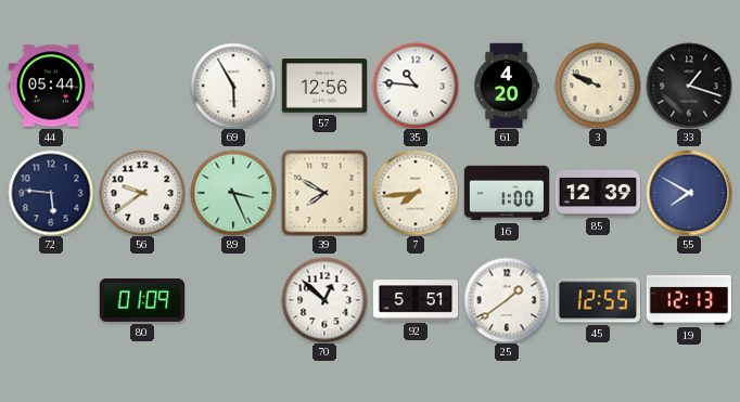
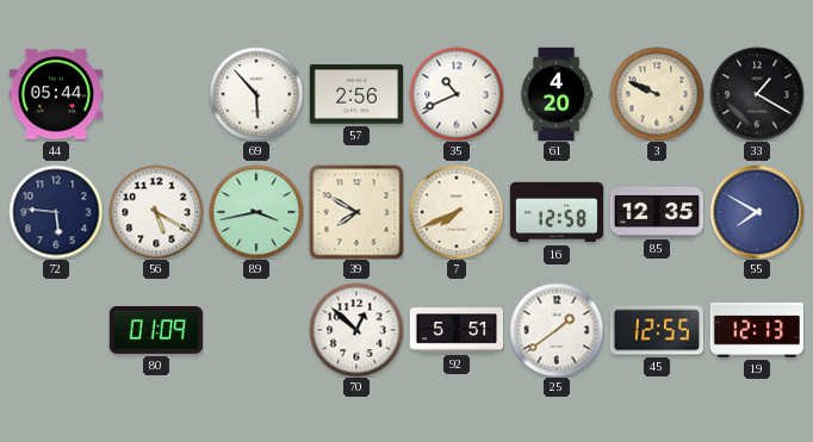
69: 5:55 -> 5:53
57: 12:56 -> 2:56
35: 10:46 -> 10:41
33: 1:18 -> 1:20
56: 9:39 -> 5:20
89: 3:26 -> 3:43
7: 7:44 -> 7:41
16: 1:00 -> 12:58
85: 12:39 -> 12:35
